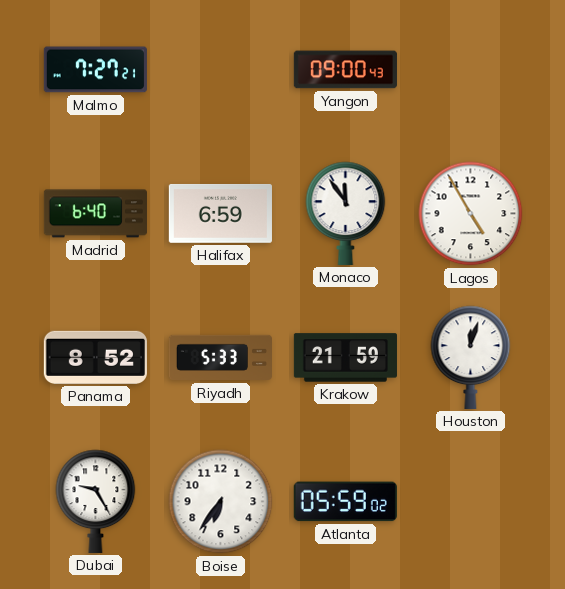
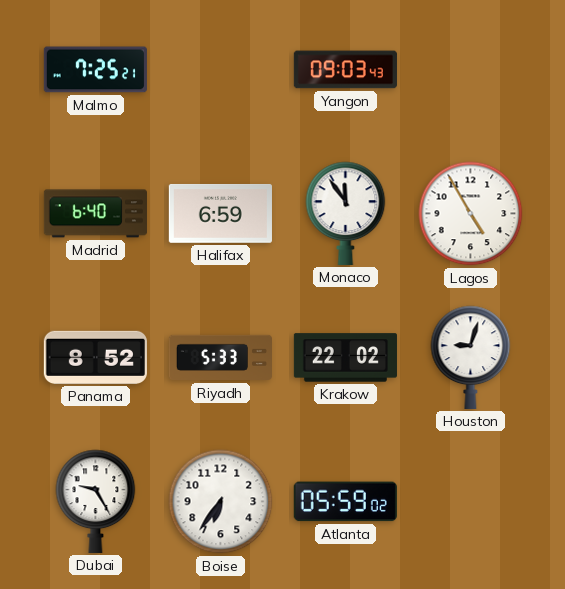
Malmo: 7:27 -> 7:25
Yangon: 09:00 -> 09:03
Krakow: 21:59 -> 22:02
Houston: 12:03 -> 9:03
